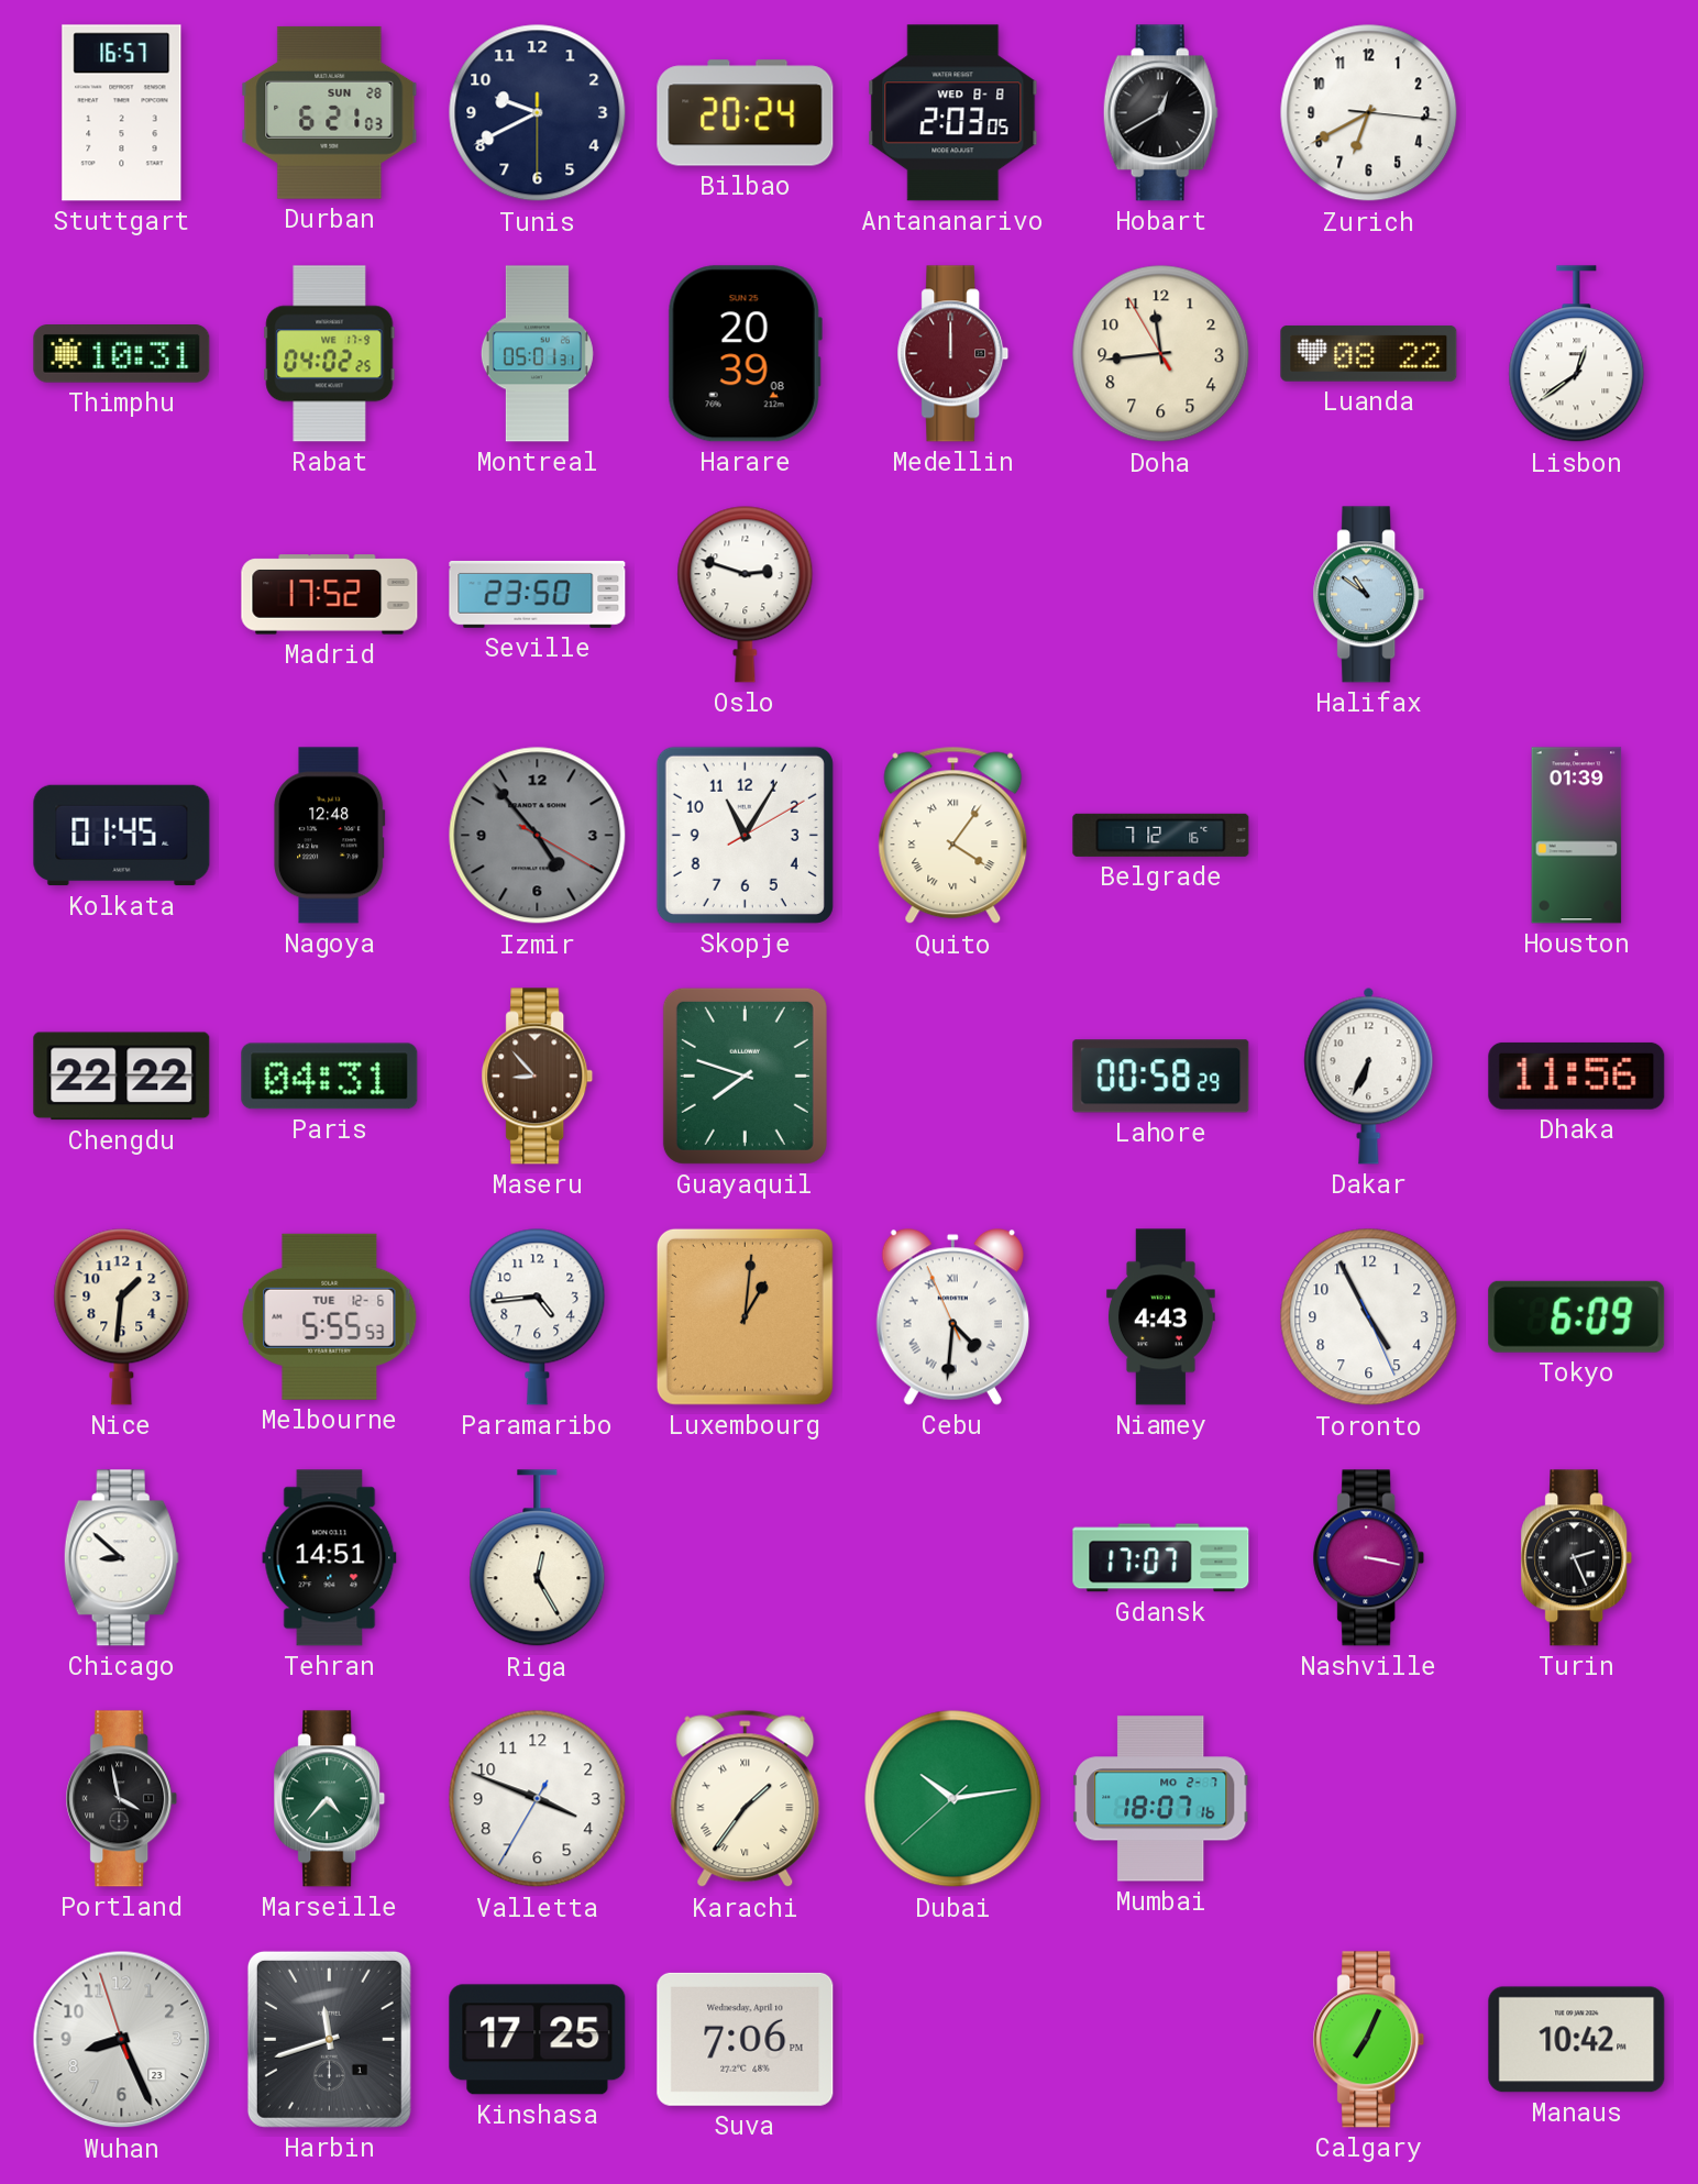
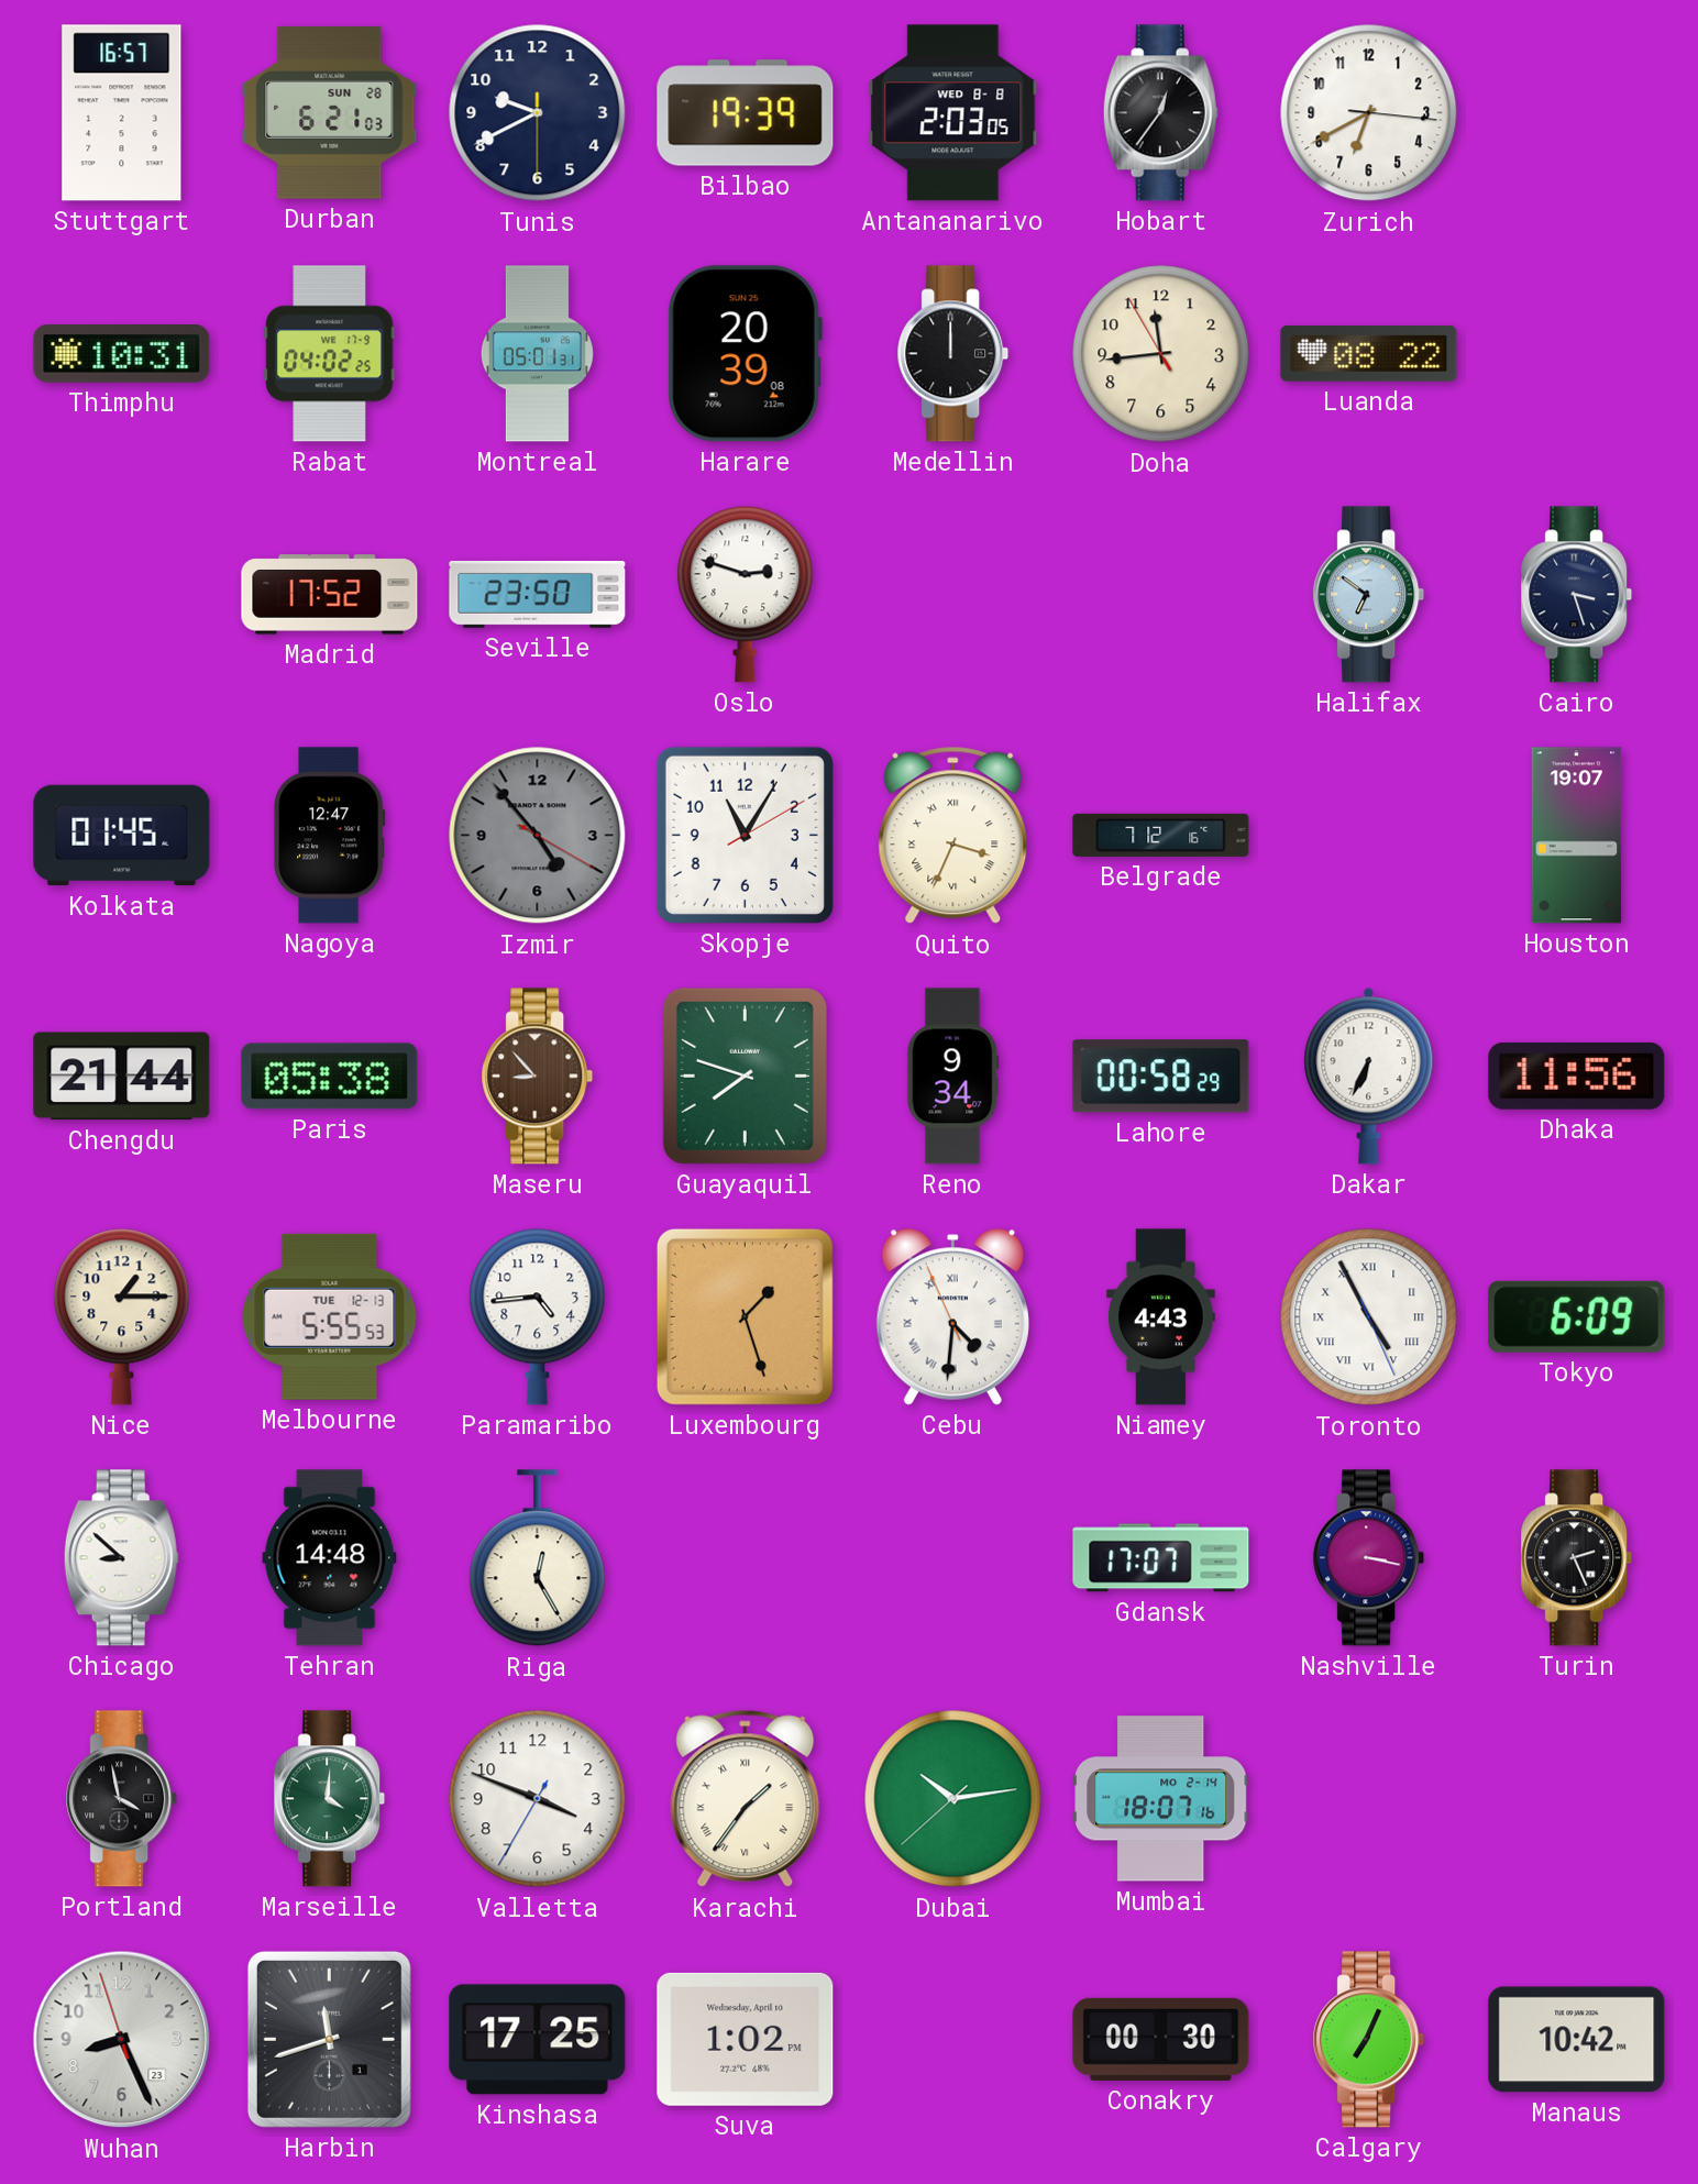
Bilbao: 20:24 -> 19:39
Hobart: 12:40 -> 12:36
Medellin dial: burgundy -> black
Lisbon: 12:39 -> none
Halifax: 10:51 -> 6:51
Cairo: none -> 3:27
Nagoya: 12:48 -> 12:47
Quito: 4:06 -> 3:34
Houston: 01:39 -> 19:07
Chengdu: 22:22 -> 21:44
Paris: 04:31 -> 05:38
Reno: none -> 9:34
Nice: 1:31 -> 1:15
Melbourne date: TUE 12-6 -> TUE 12-13
Luxembourg: 1:01 -> 1:27
Toronto numerals: Arabic -> Roman
Tehran: 14:51 -> 14:48
Marseille: 4:37 -> 4:01
Mumbai date: MO 2-7 -> MO 2-14
Suva: 7:06 -> 1:02
Conakry: none -> 00:30
